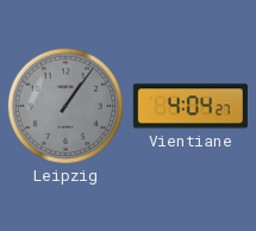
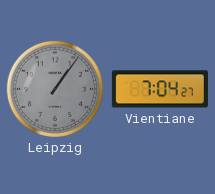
Vientiane: 4:04 -> 7:04
